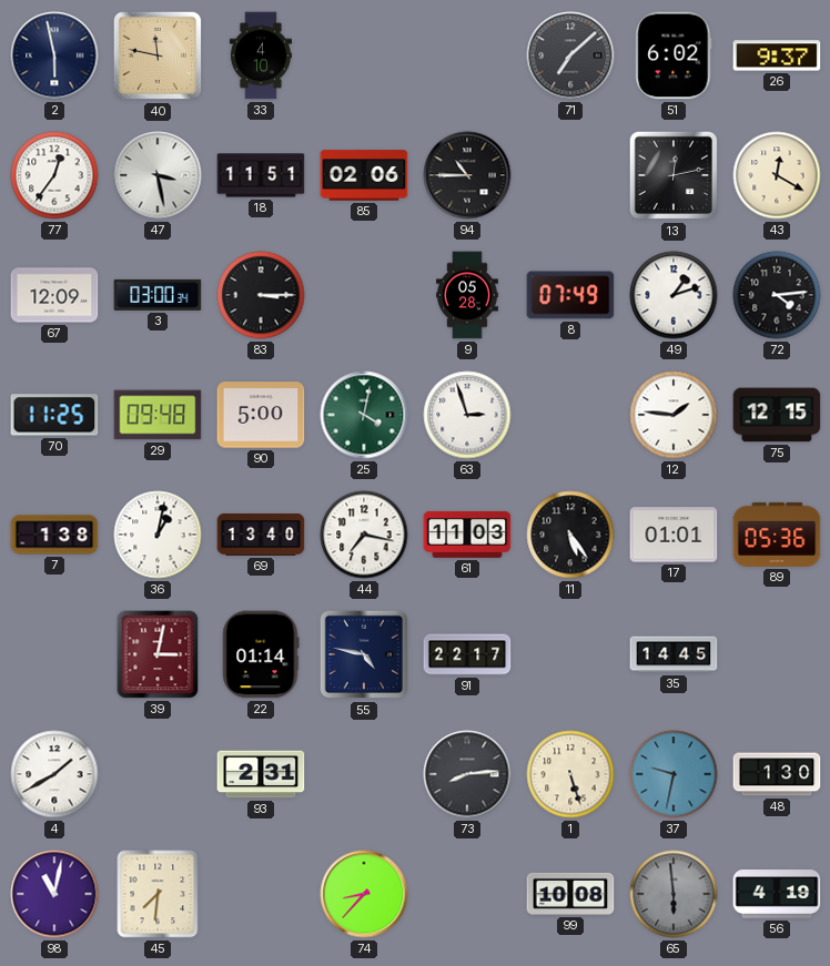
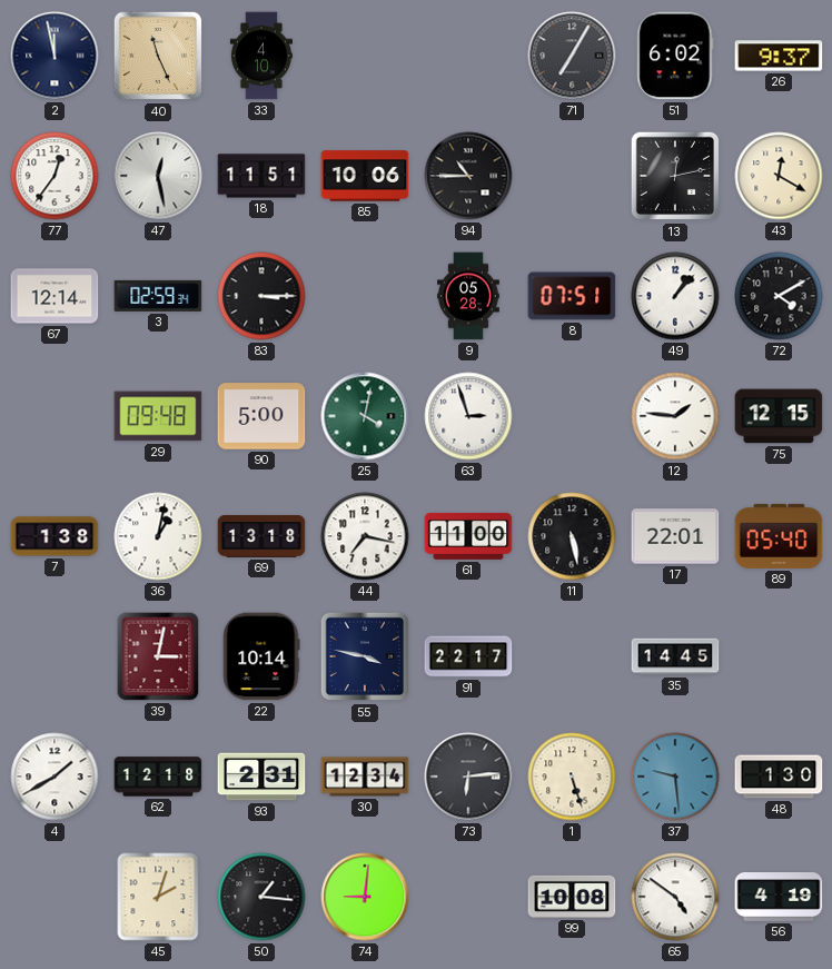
2: 5:58 -> 11:58
40: 11:47 -> 11:26
71: 7:08 -> 7:05
47: 3:28 -> 12:28
85: 02:06 -> 10:06
67: 12:09 -> 12:14
3: 03:00 -> 02:59
8: 07:49 -> 07:51
49: 1:12 -> 1:07
72: 4:14 -> 4:10
70: 11:25 -> none
69: 13:40 -> 13:18
61: 11:03 -> 11:00
11: 5:24 -> 5:28
17: 01:01 -> 22:01
89: 05:36 -> 05:40
22: 01:14 -> 10:14
55: 4:47 -> 3:47
62: none -> 12:18
30: none -> 12:34
73: 8:14 -> 6:14
37: 9:32 -> 9:29
98: 11:02 -> none
45: 7:31 -> 2:03
50: none -> 1:16
74: 8:37 -> 9:01
65: 5:59 -> 4:51
65 dial: grey -> white
